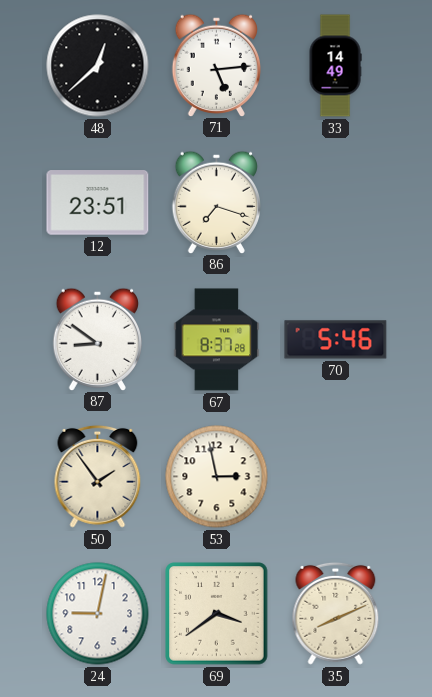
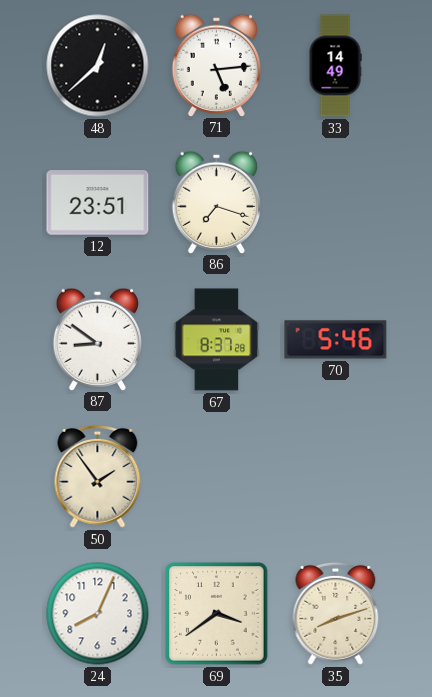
53: 2:58 -> none
24: 9:02 -> 8:04
35: 8:11 -> 8:12
